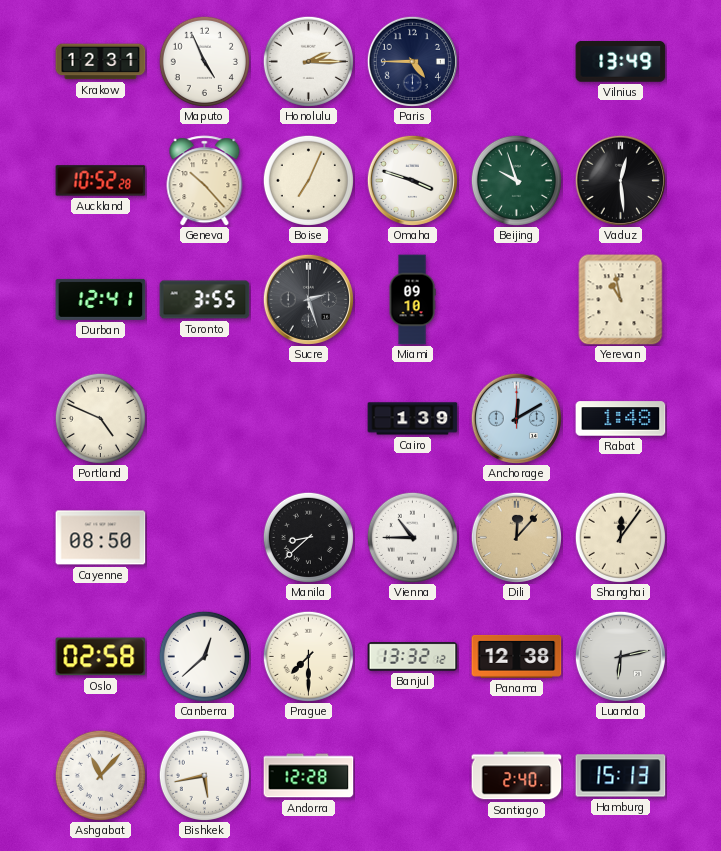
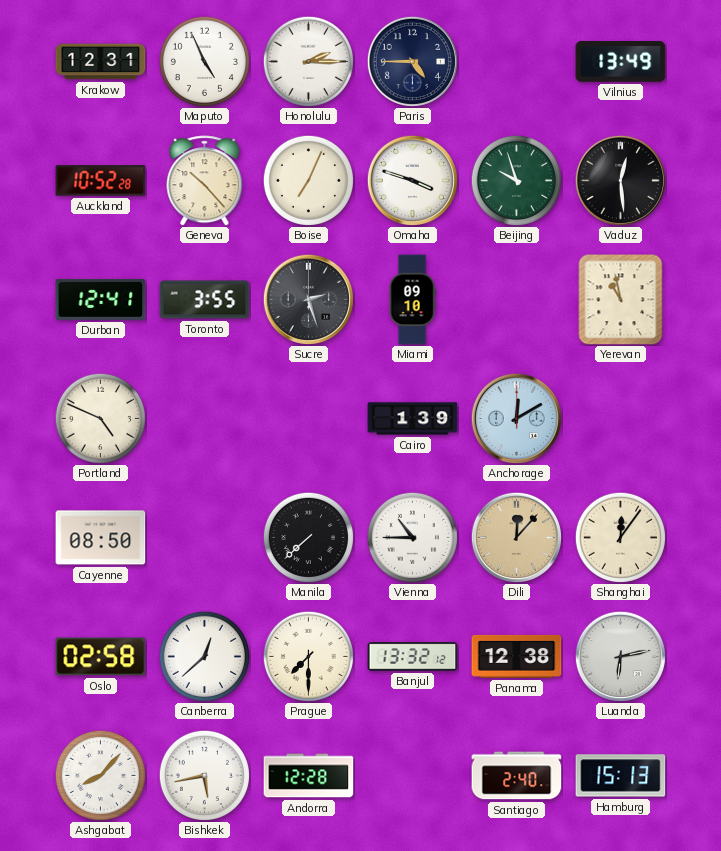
Rabat: 1:48 -> none
Manila: 8:38 -> 7:38
Ashgabat: 11:07 -> 8:07
